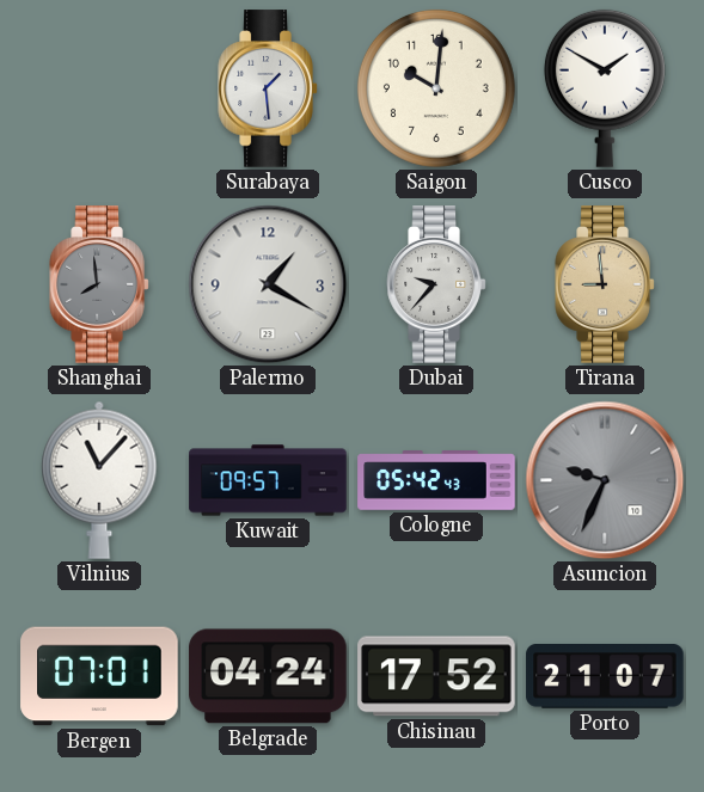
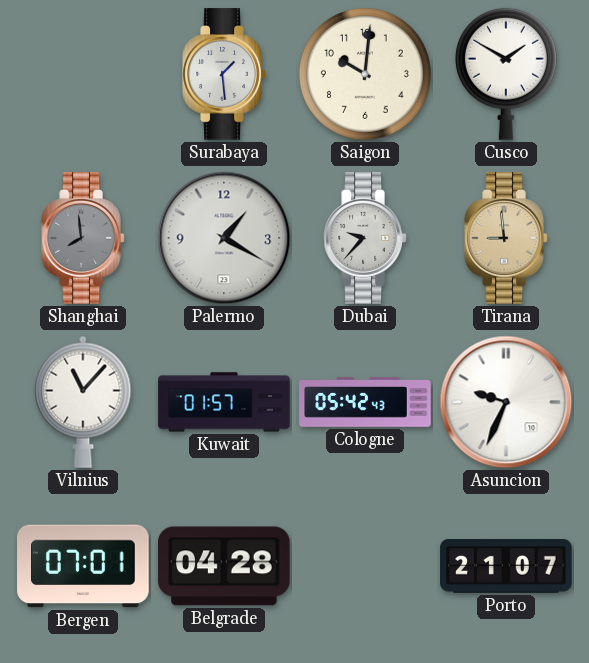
Kuwait: 09:57 -> 01:57
Asuncion dial: grey -> white
Belgrade: 04:24 -> 04:28
Chisinau: 17:52 -> none
